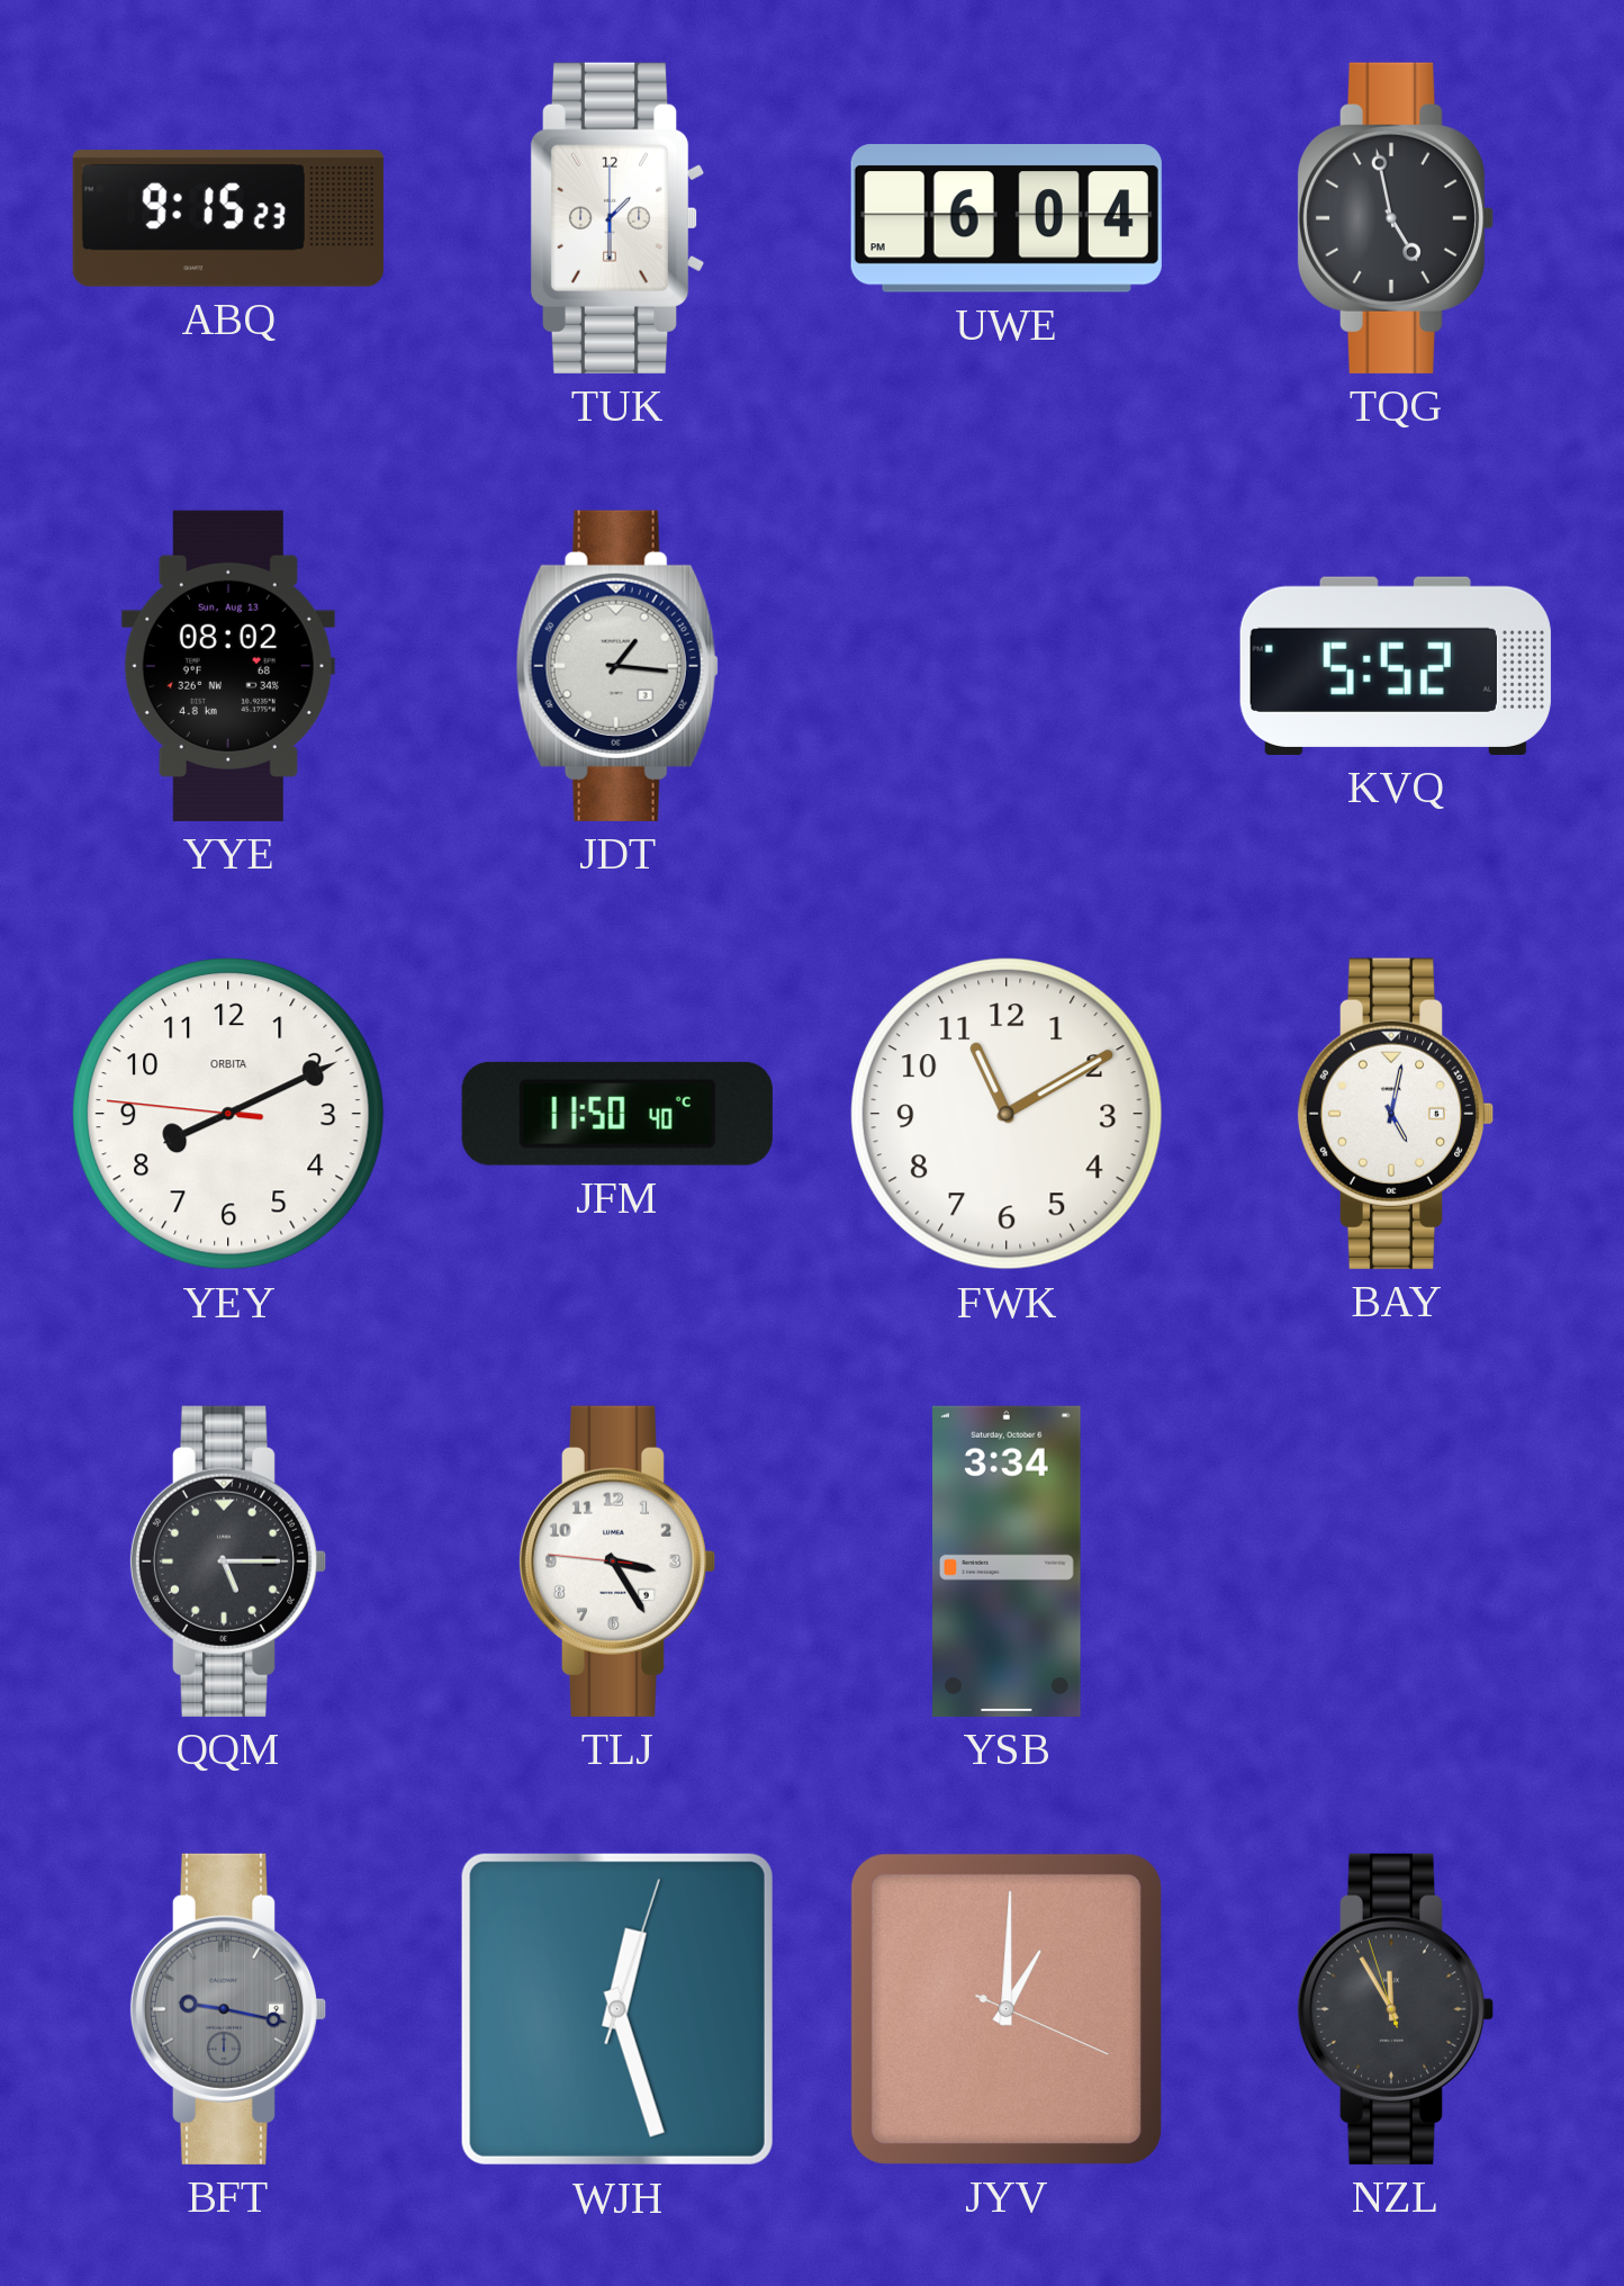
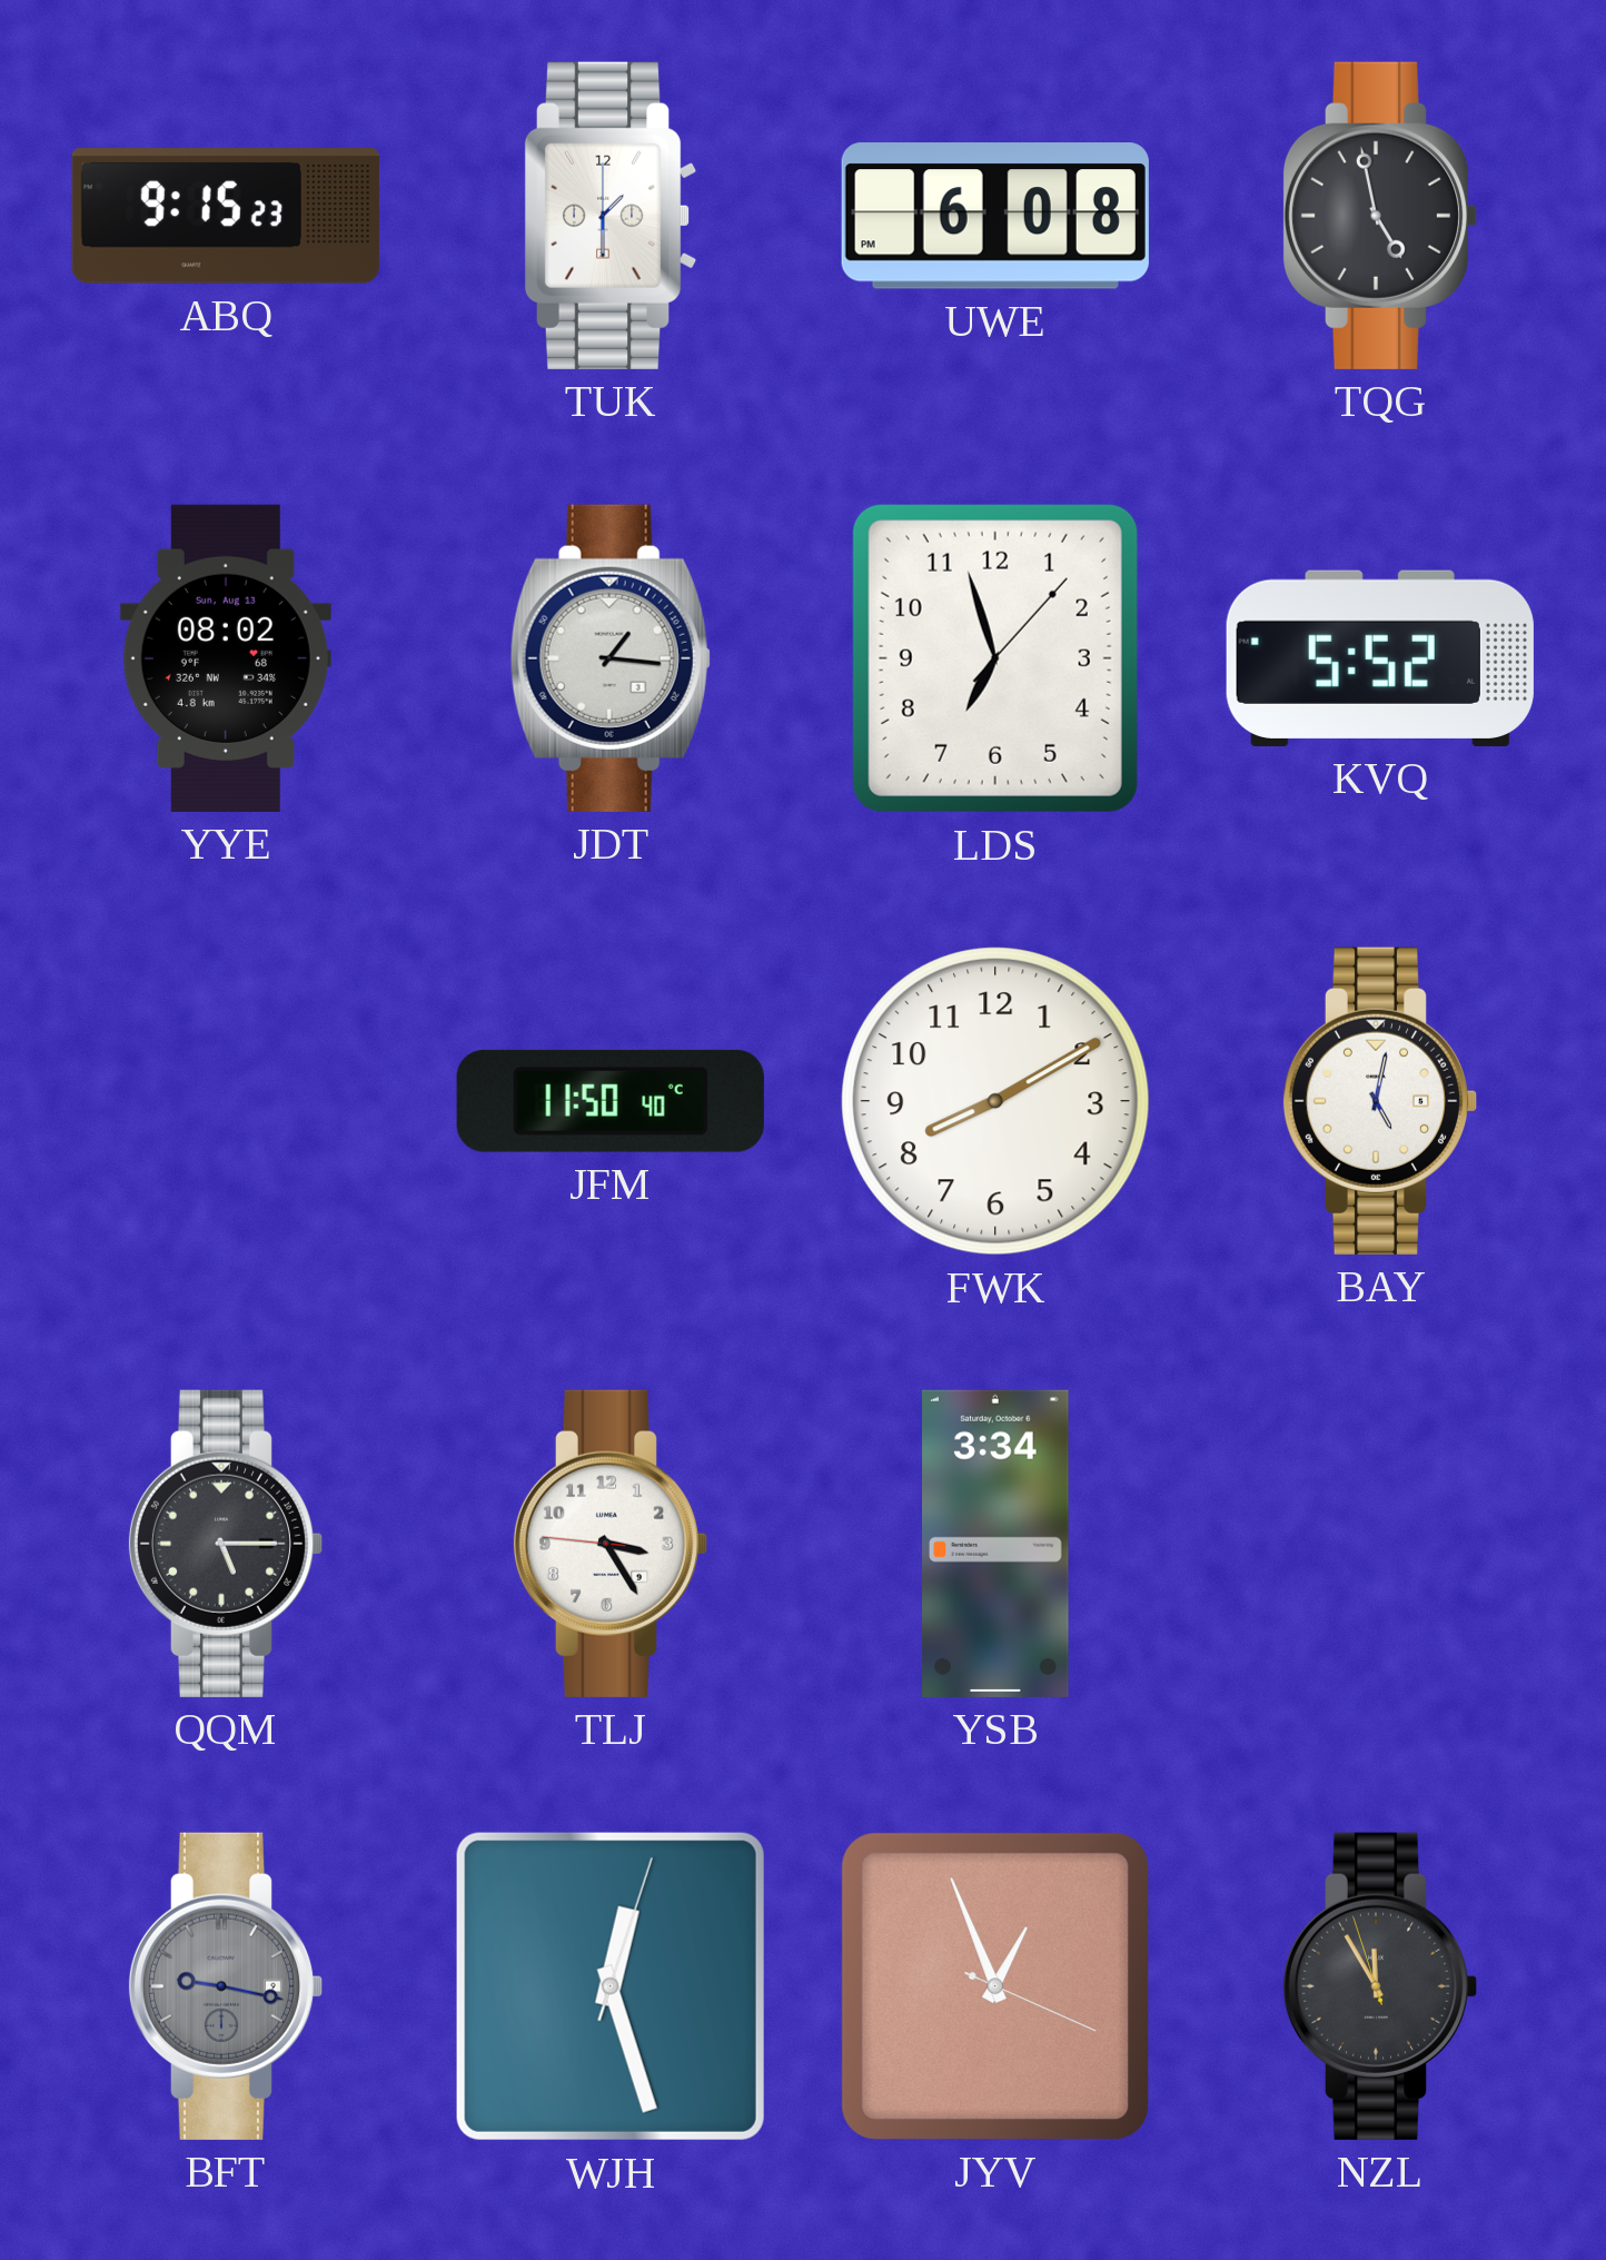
UWE: 6:04 -> 6:08
LDS: none -> 6:57
YEY: 8:10 -> none
FWK: 11:10 -> 8:10
JYV: 1:00 -> 12:56
